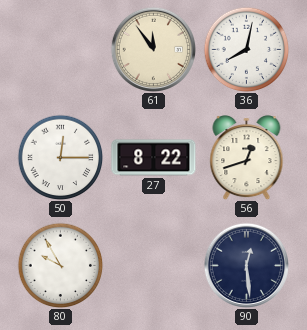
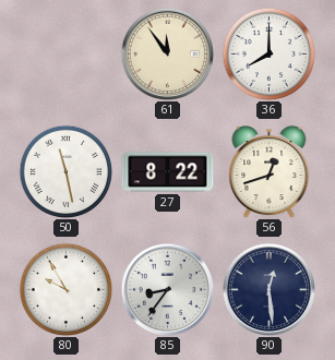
36: 8:02 -> 8:00
50: 12:15 -> 11:28
85: none -> 8:36
